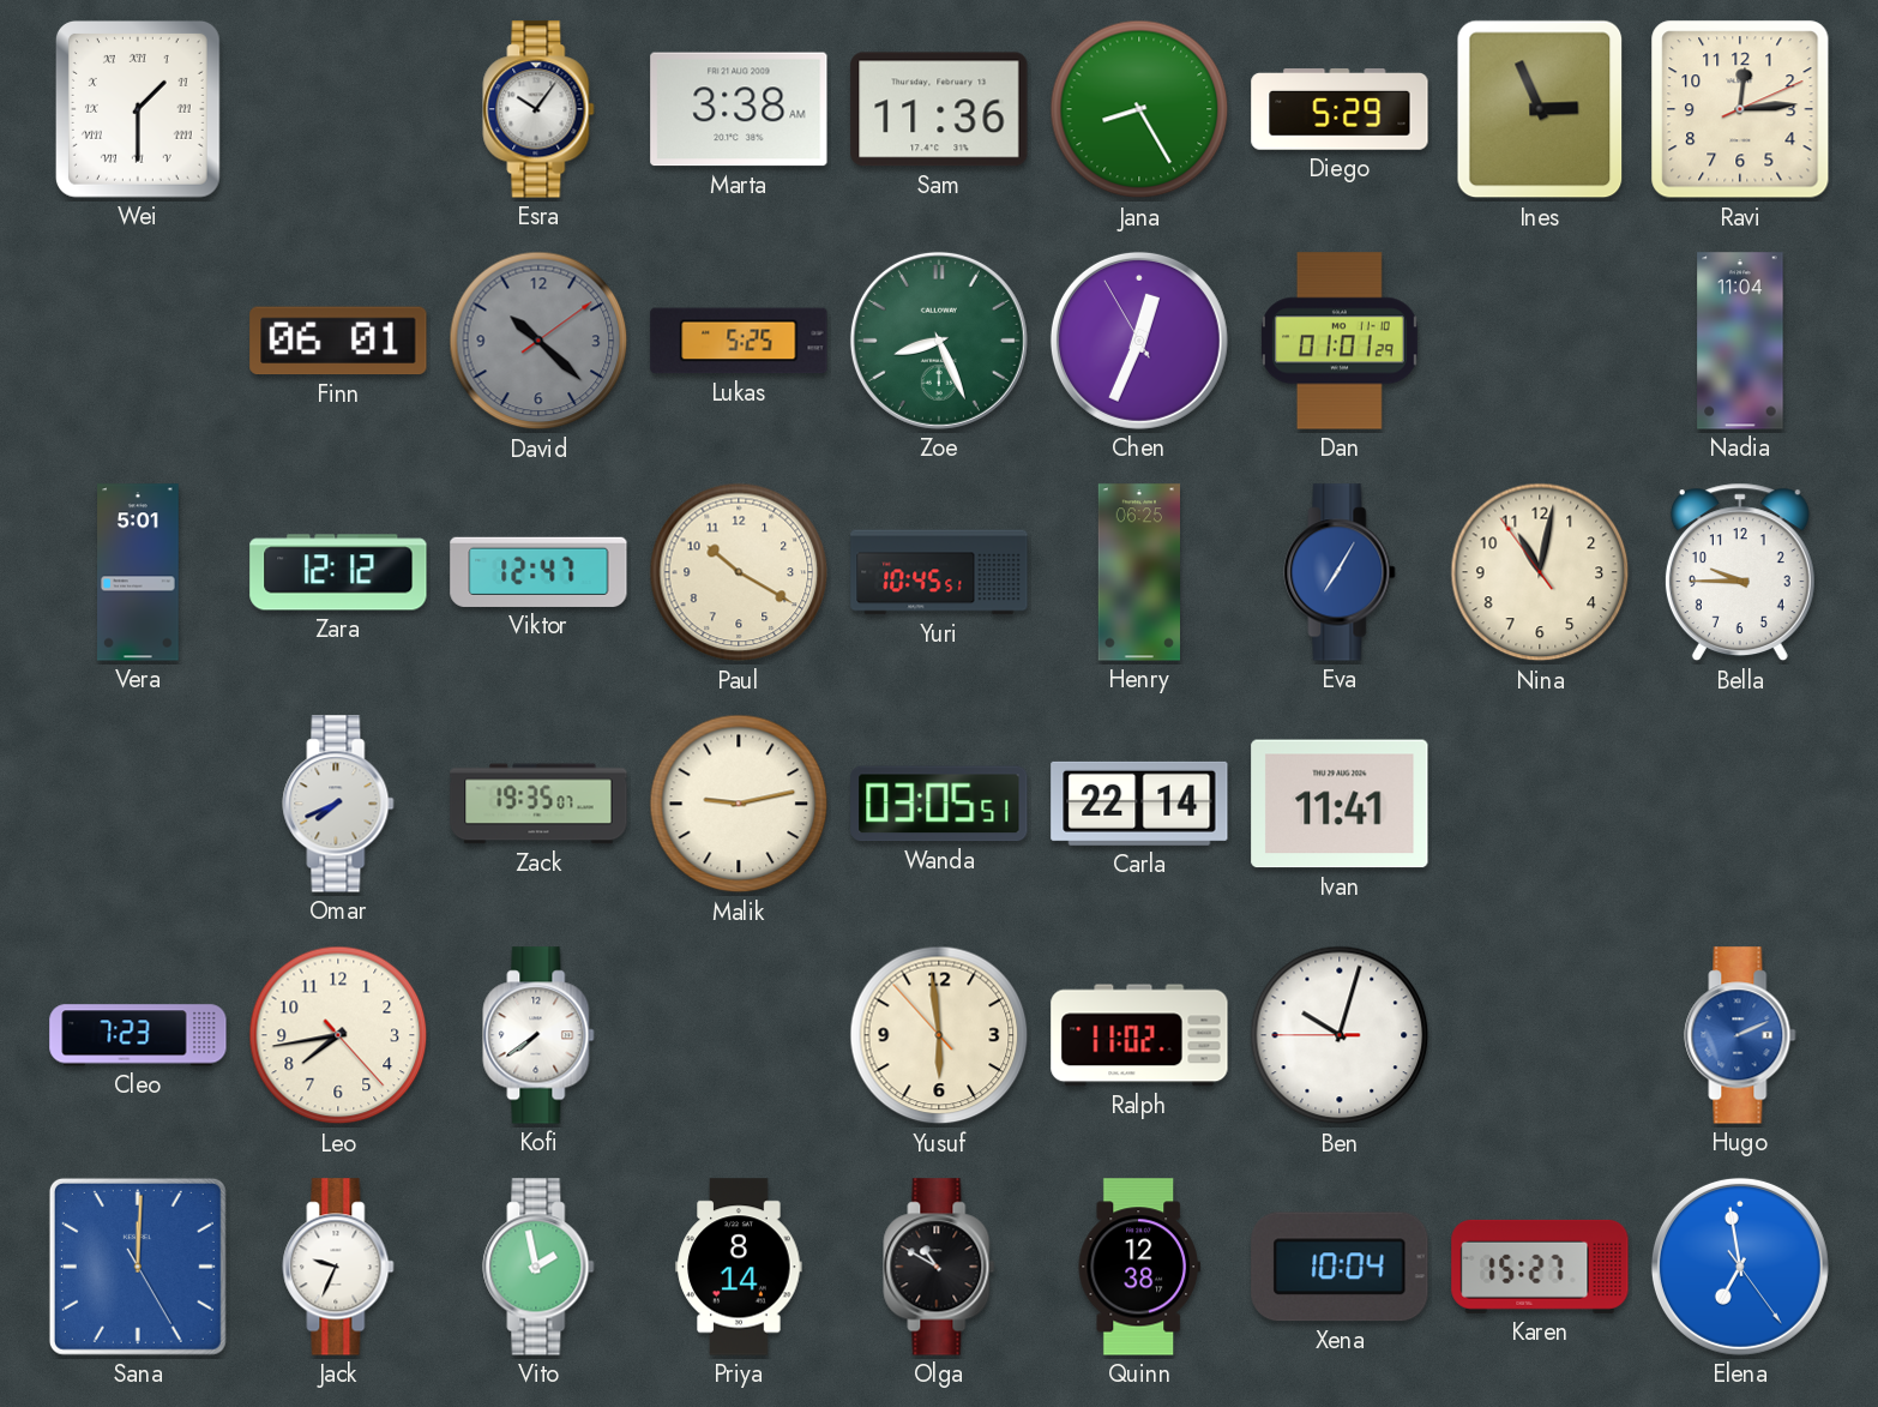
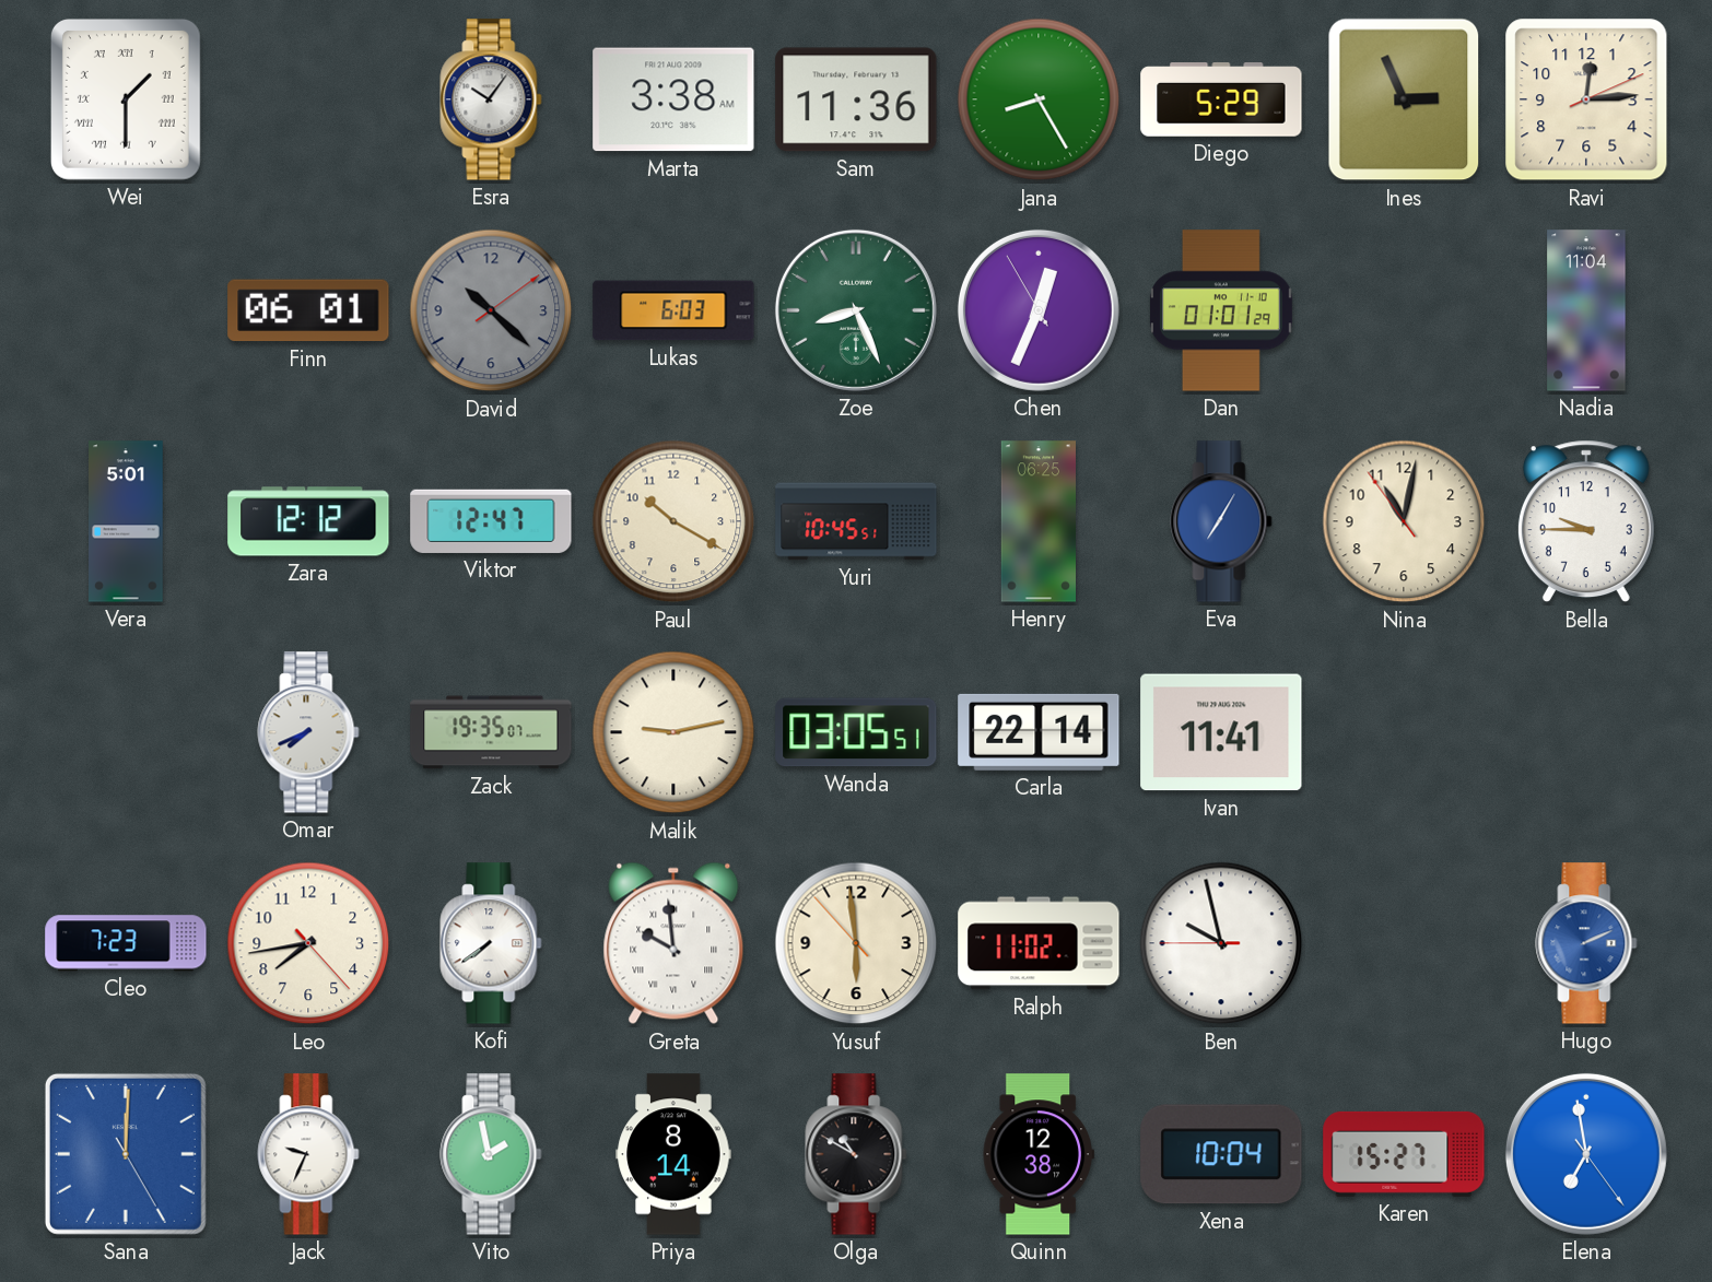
Lukas: 5:25 -> 6:03
Greta: none -> 9:59
Ben: 10:02 -> 9:57
